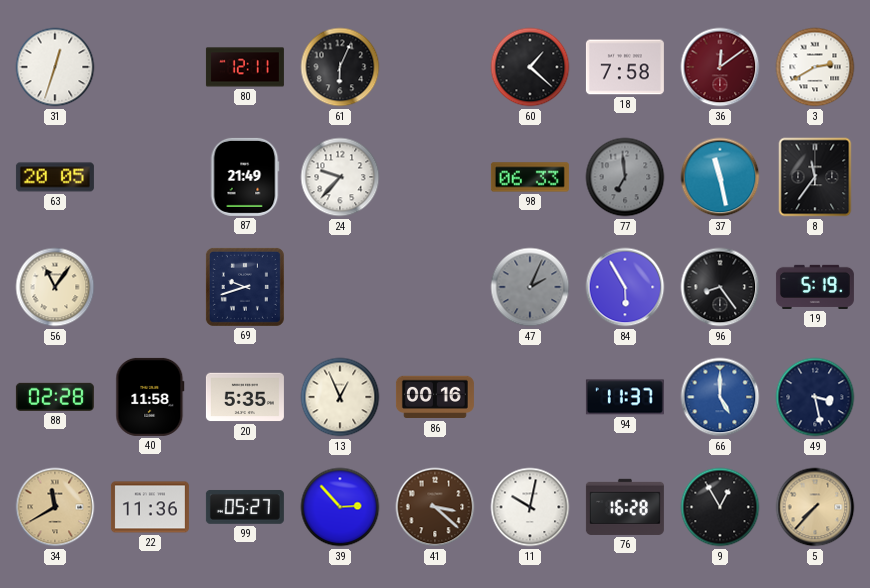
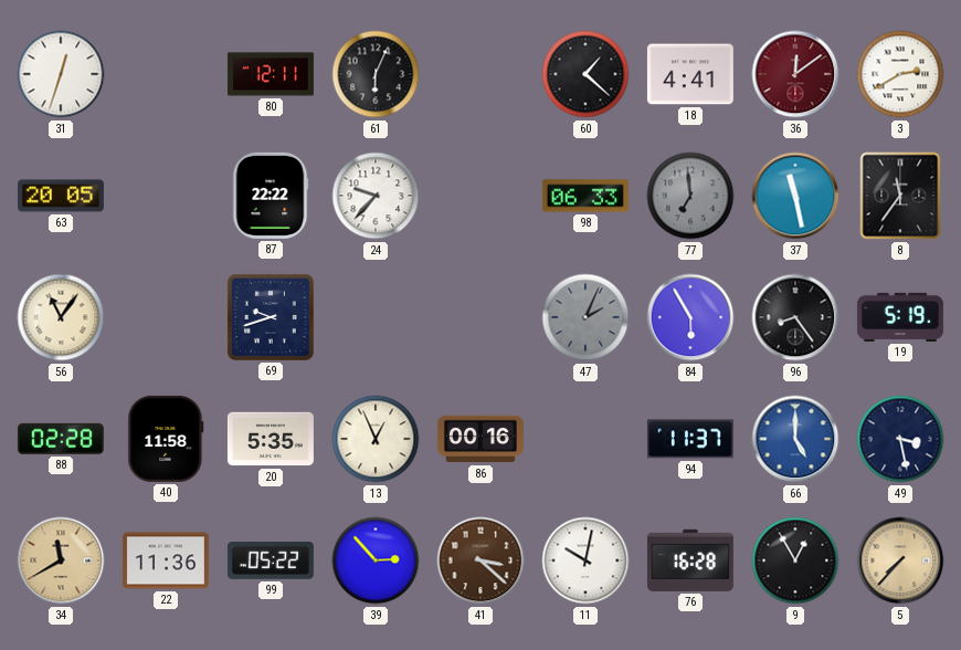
18: 7:58 -> 4:41
87: 21:49 -> 22:22
99: 05:27 -> 05:22
